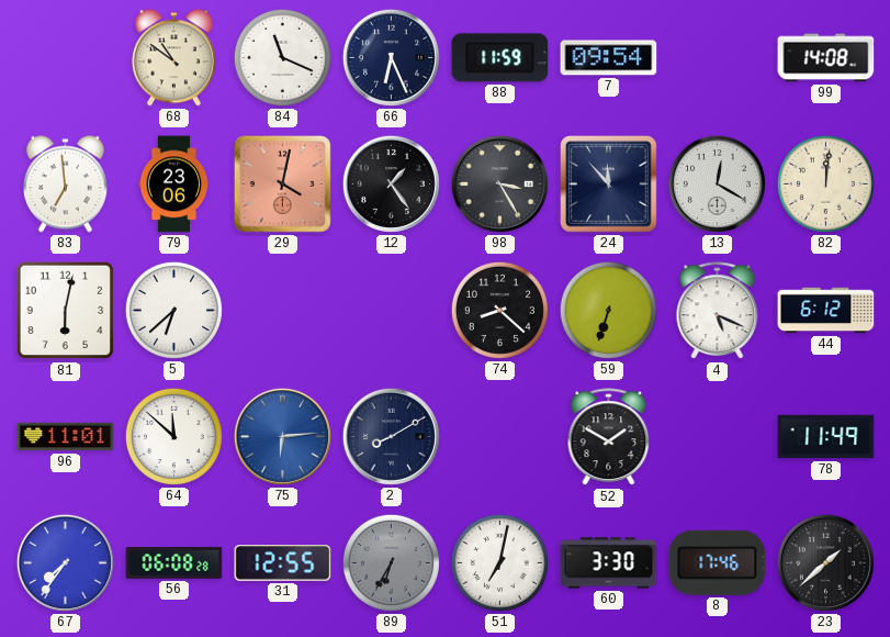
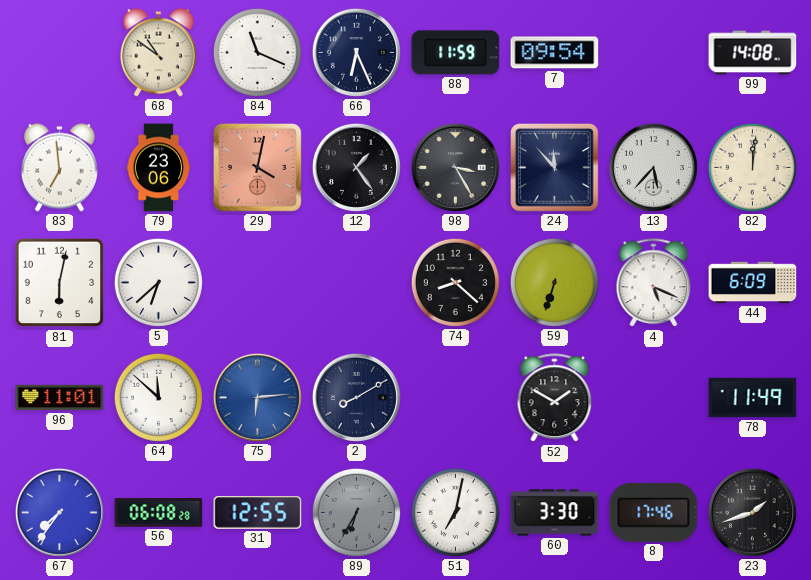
13: 12:20 -> 5:37
44: 6:12 -> 6:09
23: 1:38 -> 1:42
